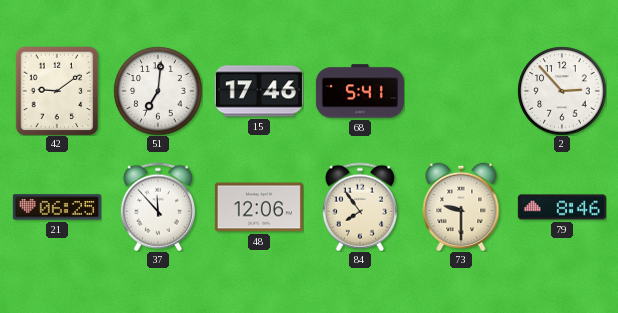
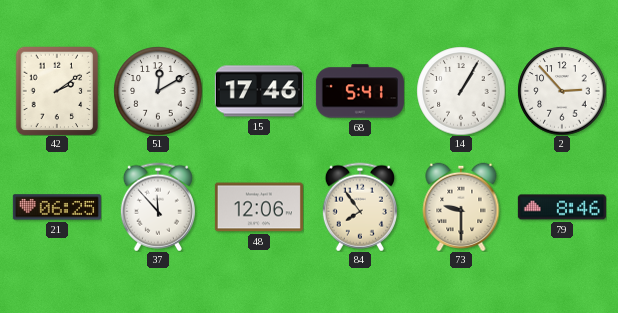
42: 9:09 -> 2:09
51: 7:01 -> 12:10
14: none -> 1:05
